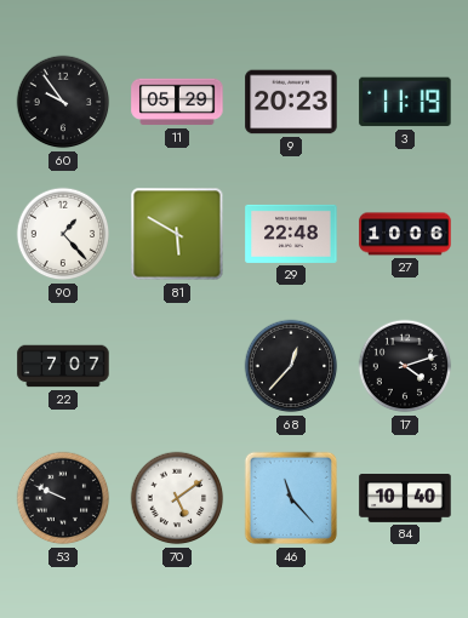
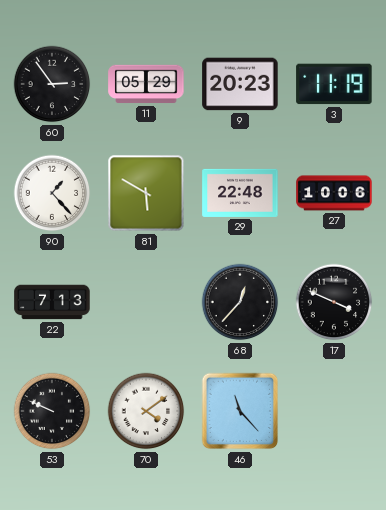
60: 9:54 -> 2:54
22: 7:07 -> 7:13
17: 4:12 -> 3:49
70: 5:09 -> 4:09
84: 10:40 -> none
